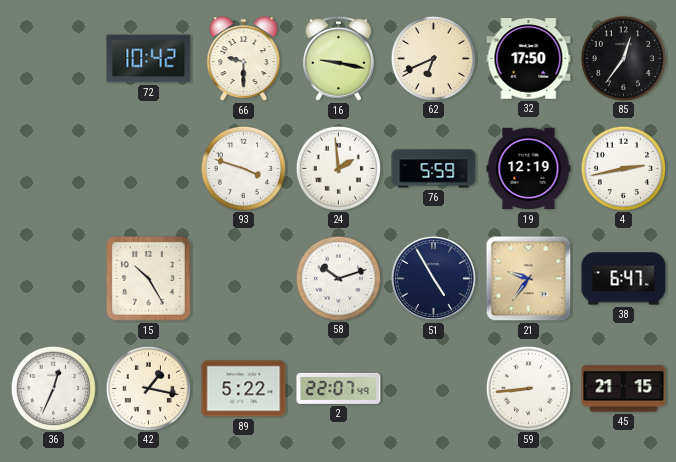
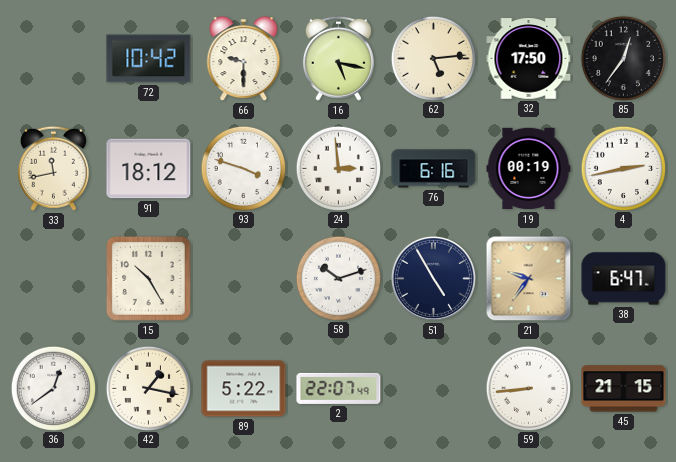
16: 9:17 -> 5:17
62: 6:41 -> 5:14
33: none -> 11:43
91: none -> 18:12
24: 1:59 -> 2:59
76: 5:59 -> 6:16
19: 12:19 -> 00:19
36: 12:34 -> 12:39
